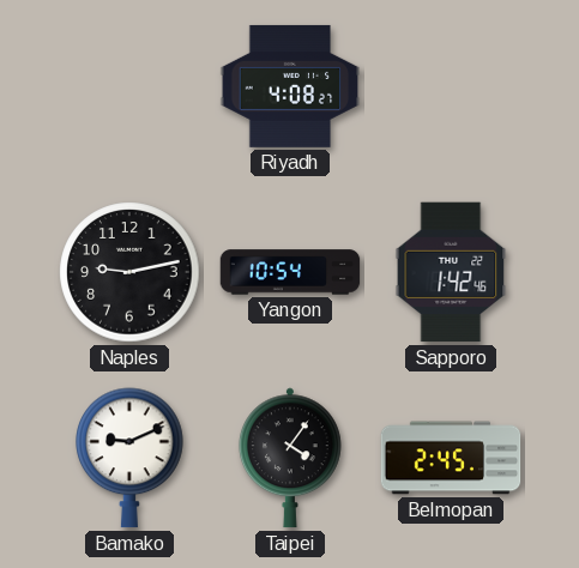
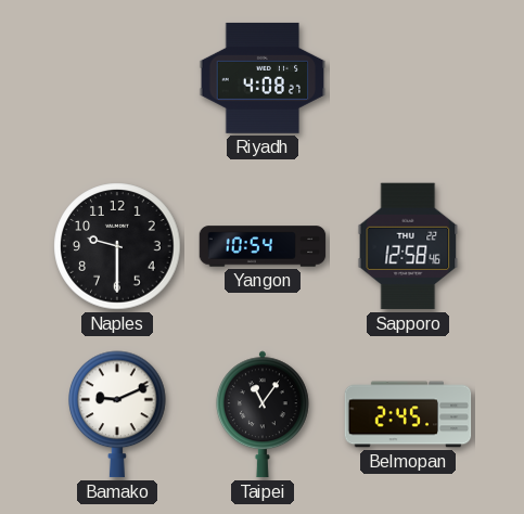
Naples: 9:13 -> 9:30
Sapporo: 1:42 -> 12:58
Taipei: 4:06 -> 11:06
